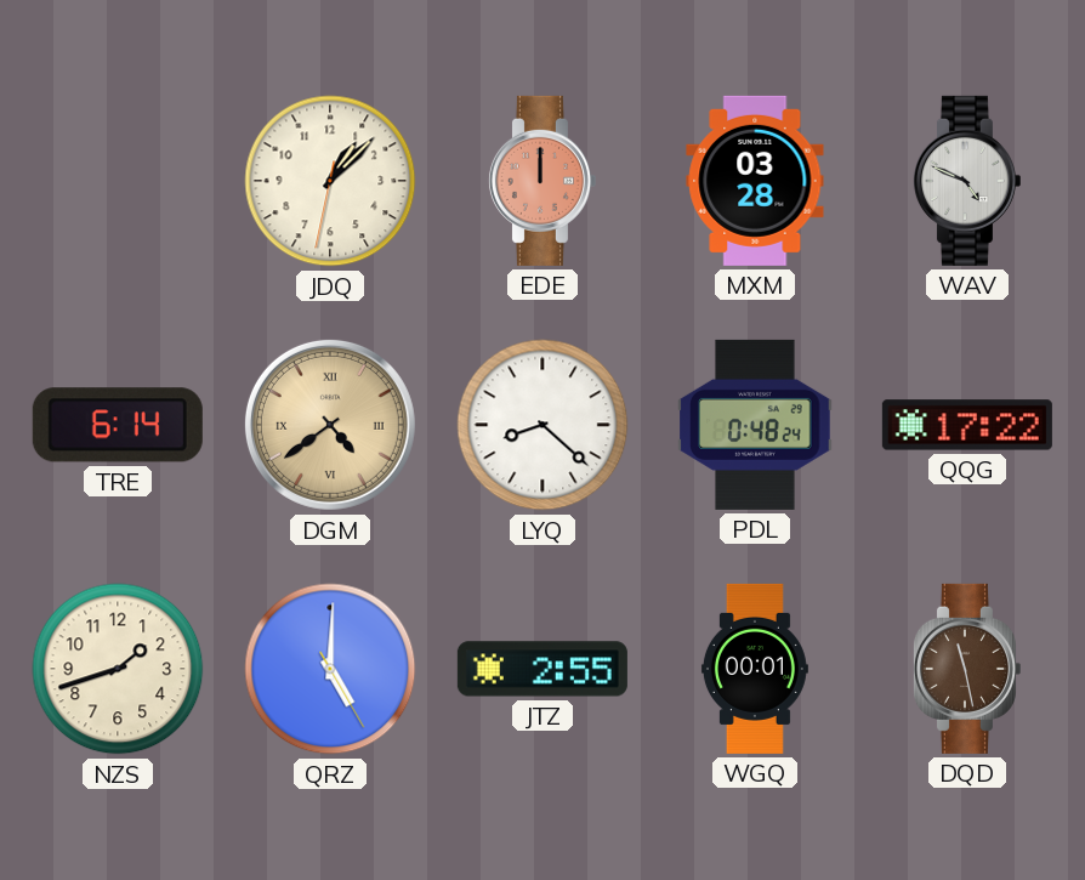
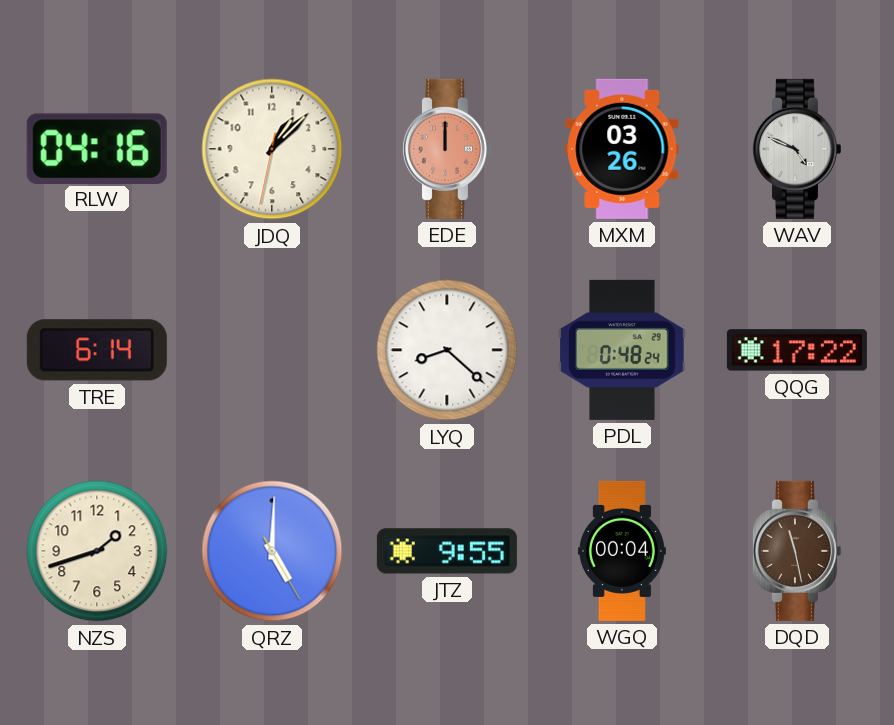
RLW: none -> 04:16
MXM: 03:28 -> 03:26
DGM: 4:39 -> none
JTZ: 2:55 -> 9:55
WGQ: 00:01 -> 00:04
